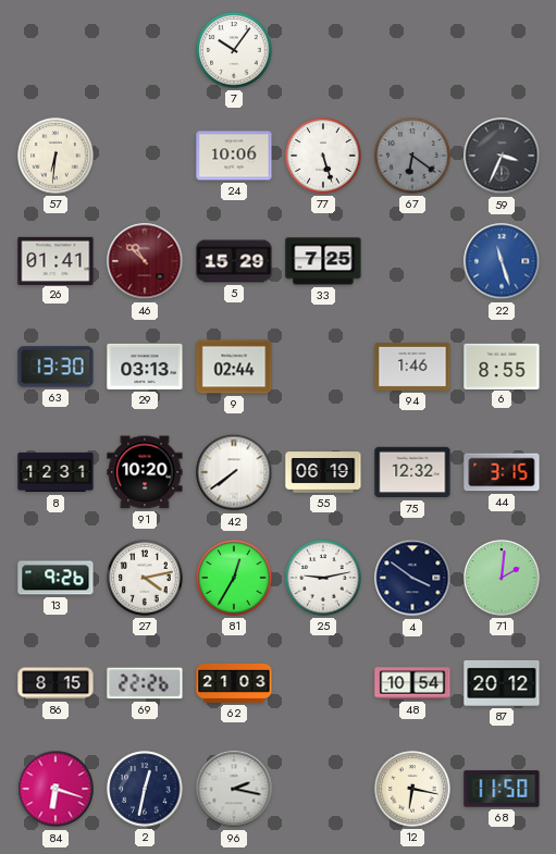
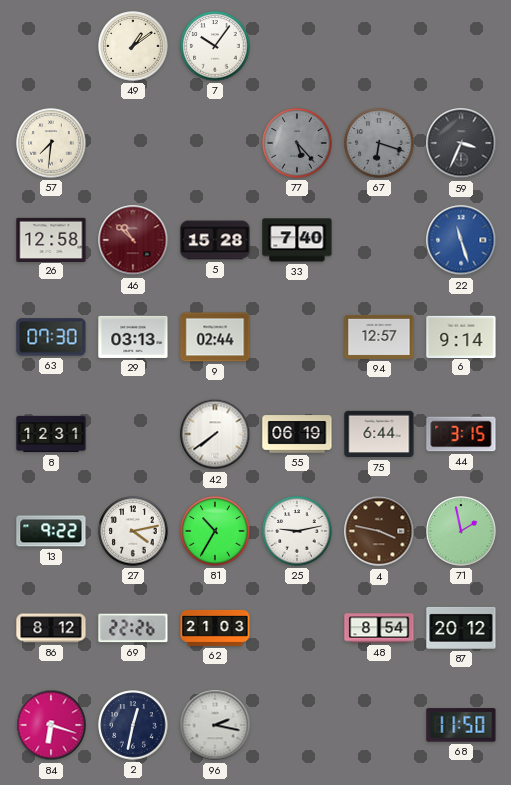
49: none -> 1:09
57: 6:31 -> 7:31
24: 10:06 -> none
77: 5:27 -> 5:23
77 dial: white -> grey
67: 6:21 -> 6:18
26: 01:41 -> 12:58
5: 15:29 -> 15:28
33: 7:25 -> 7:40
63: 13:30 -> 07:30
94: 1:46 -> 12:57
6: 8:55 -> 9:14
91: 10:20 -> none
75: 12:32 -> 6:44
13: 9:26 -> 9:22
81: 12:35 -> 10:35
4: 3:51 -> 3:47
4 dial: navy -> brown
71: 2:01 -> 1:58
86: 8:15 -> 8:12
48: 10:54 -> 8:54
12: 6:17 -> none
